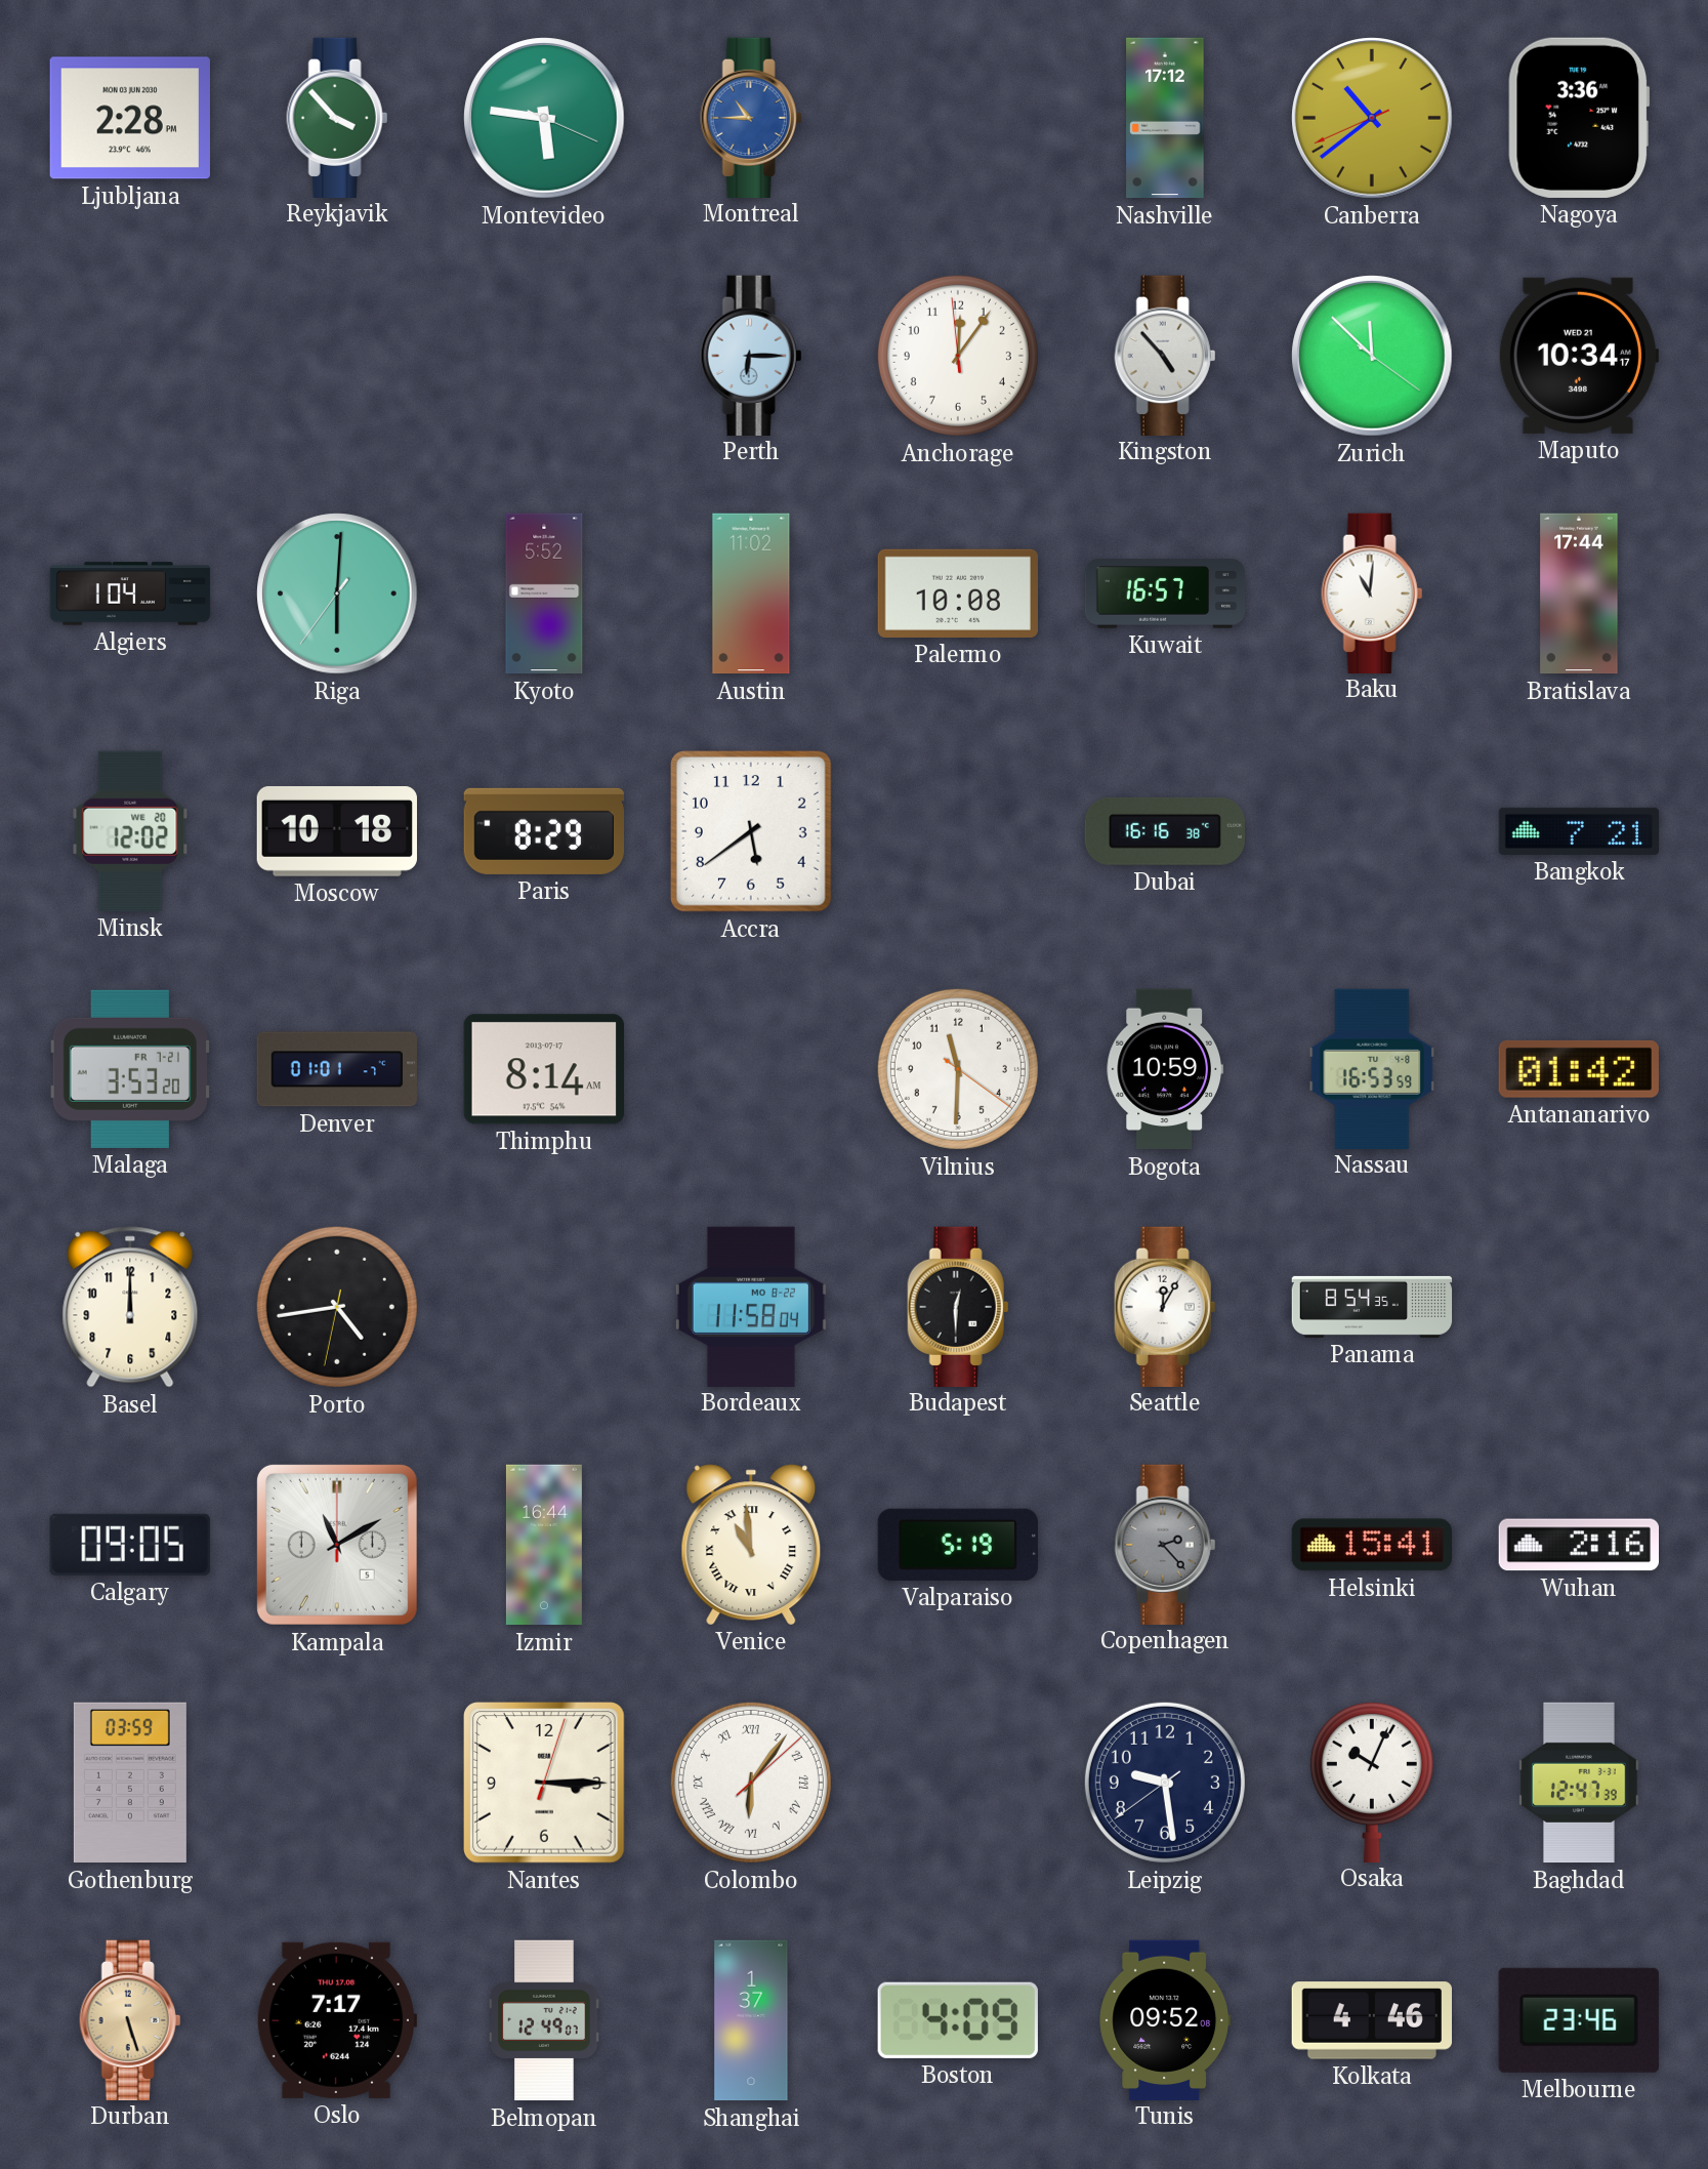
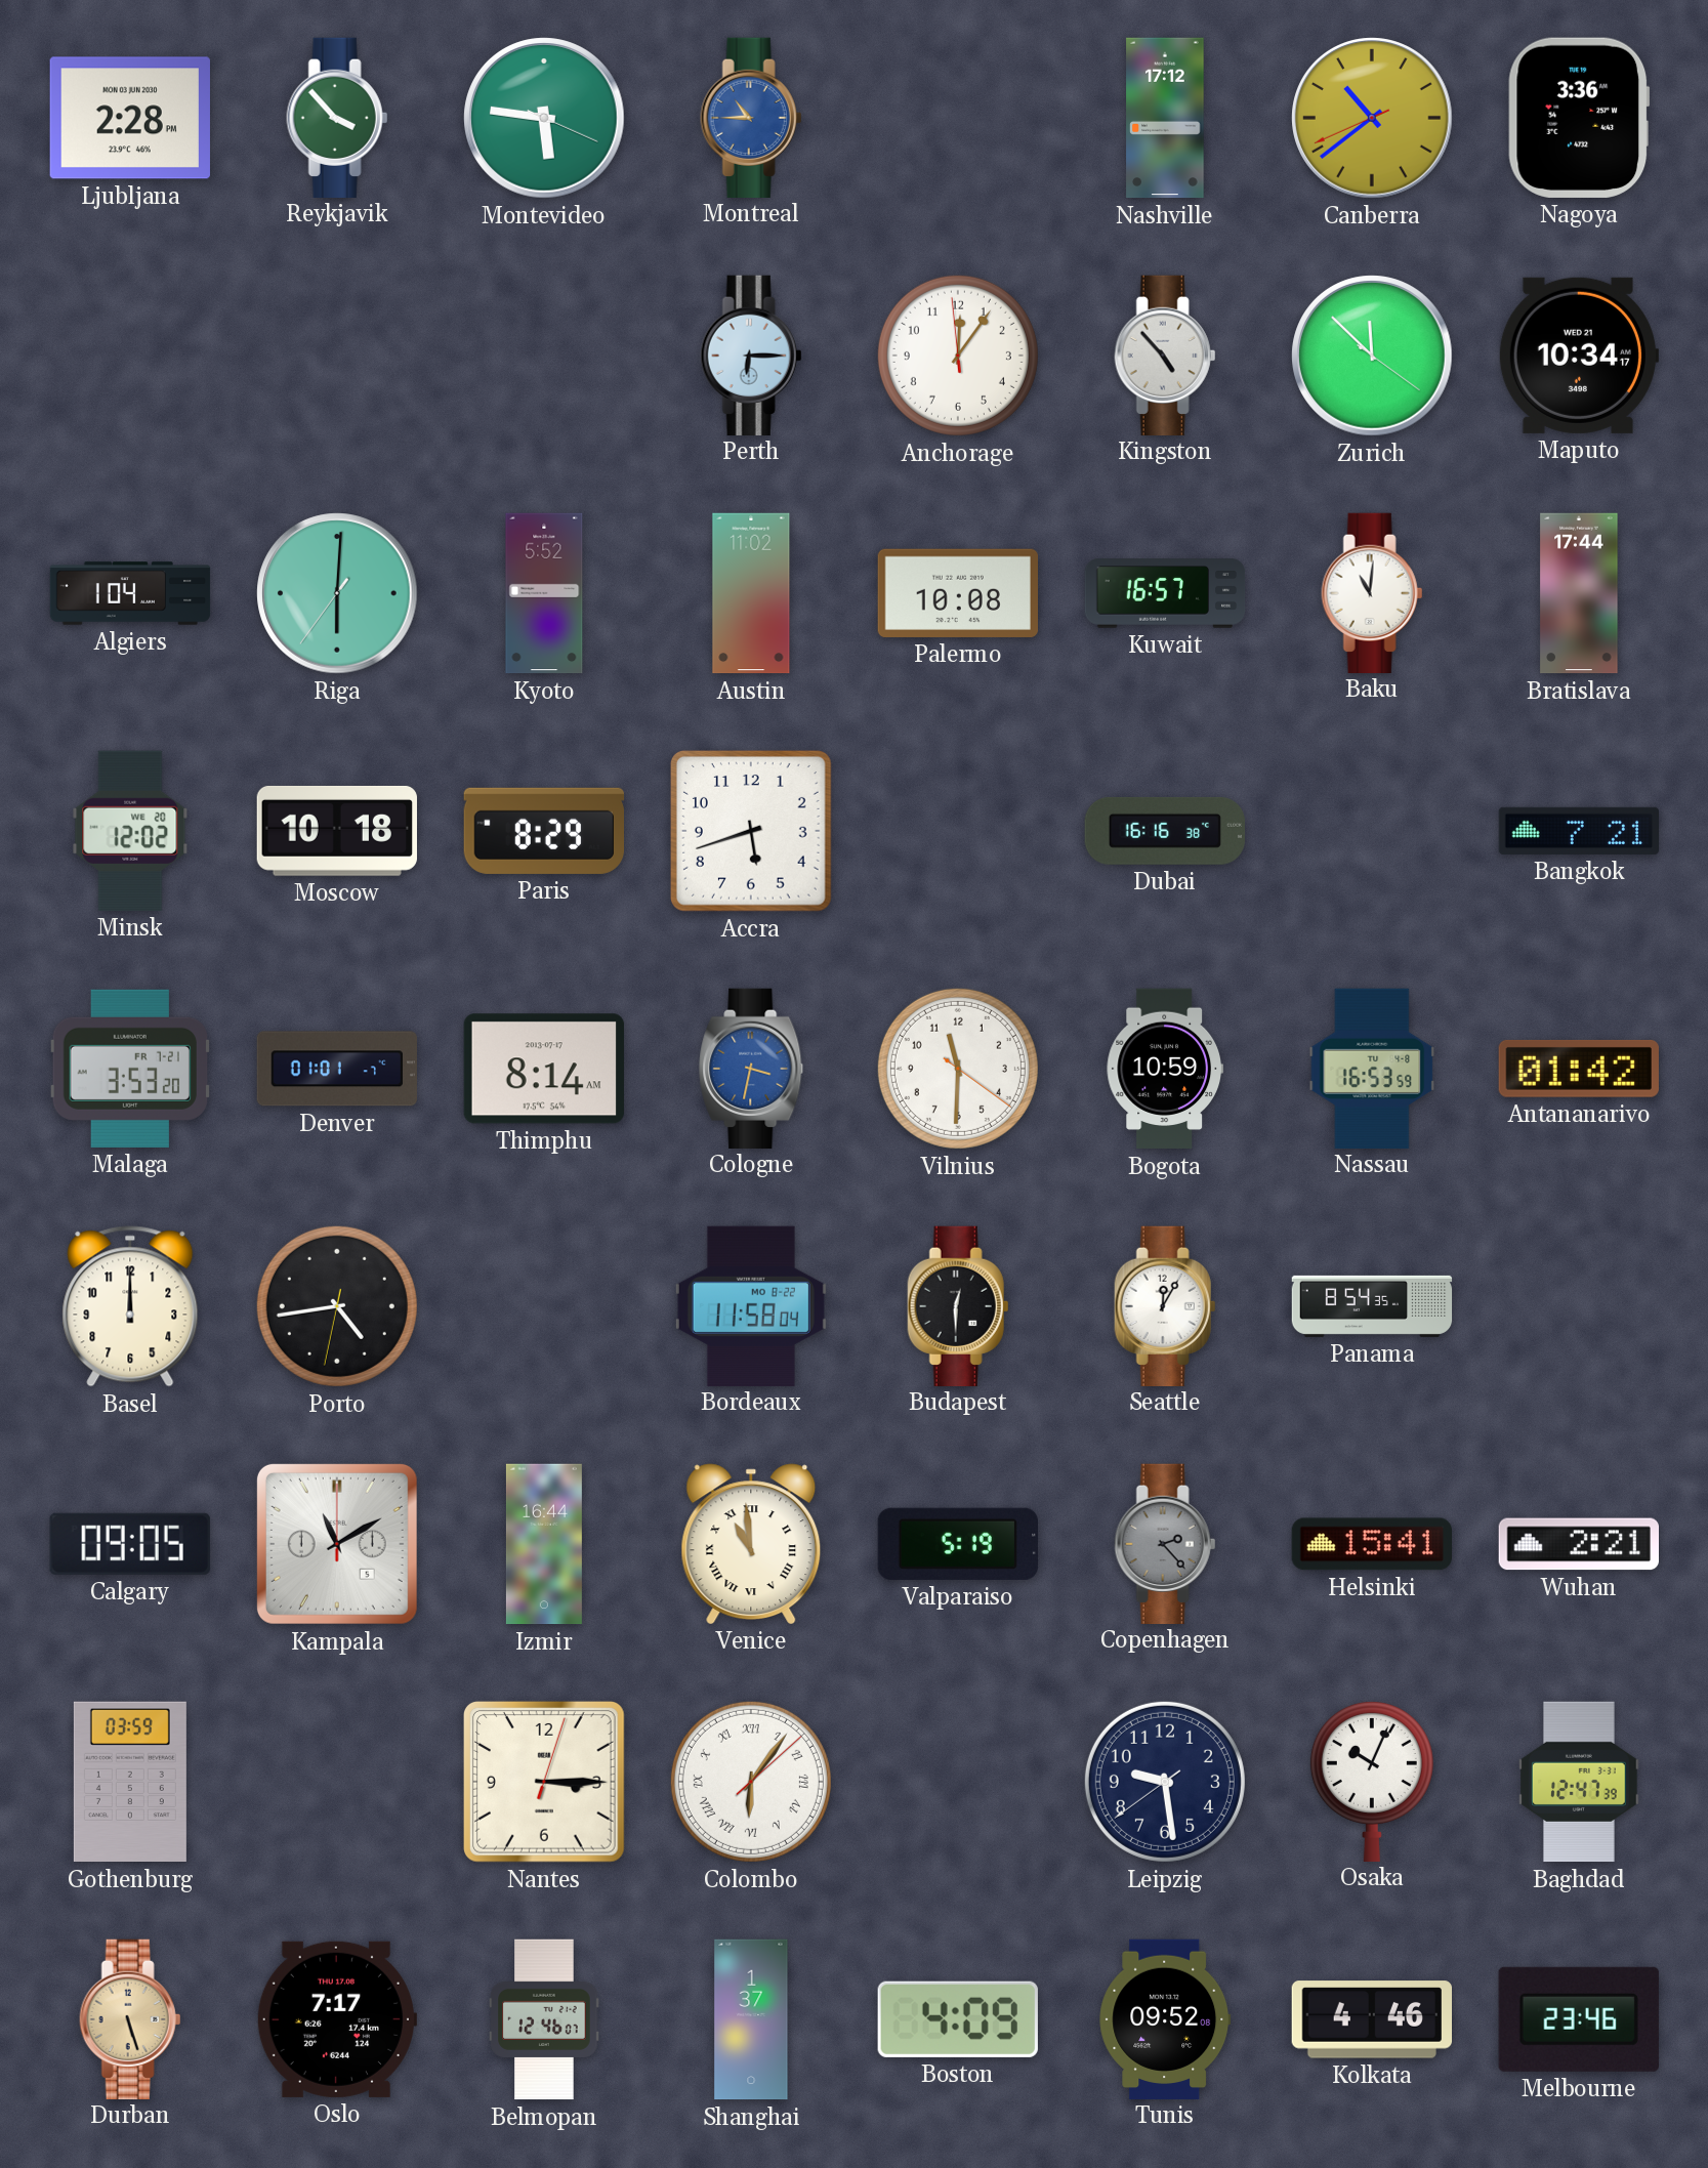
Accra: 5:39 -> 5:42
Cologne: none -> 3:32
Wuhan: 2:16 -> 2:21
Belmopan: 12:49 -> 12:46
